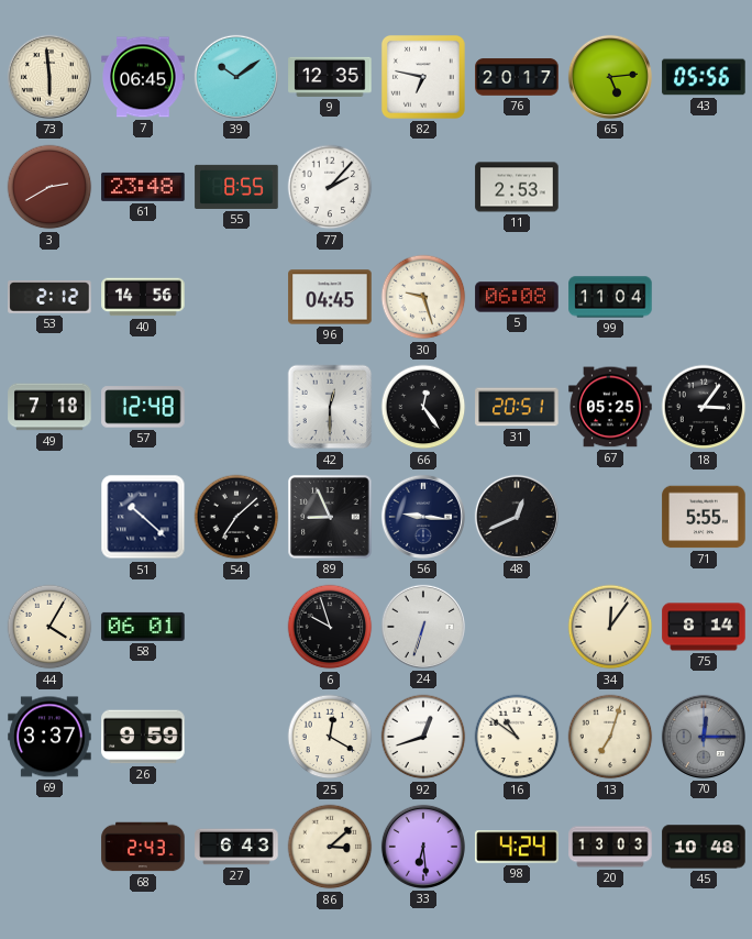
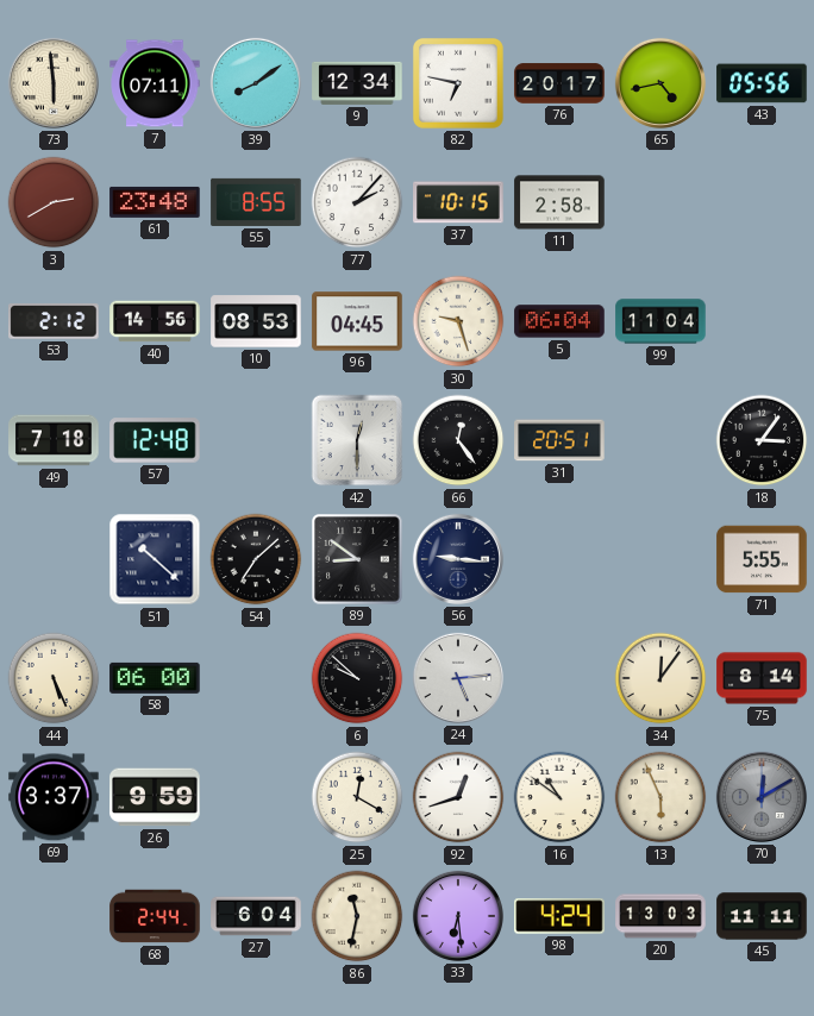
7: 06:45 -> 07:11
39: 10:09 -> 8:09
9: 12:35 -> 12:34
65: 5:14 -> 4:43
37: none -> 10:15
11: 2:53 -> 2:58
10: none -> 08:53
5: 06:08 -> 06:04
67: 05:25 -> none
89: 8:56 -> 8:51
48: 12:41 -> none
44: 4:05 -> 5:26
58: 06:01 -> 06:00
6: 9:57 -> 9:52
24: 6:33 -> 5:14
13: 7:03 -> 5:56
70: 12:15 -> 12:10
68: 2:43 -> 2:44
27: 6:43 -> 6:04
86: 3:08 -> 11:32
45: 10:48 -> 11:11
